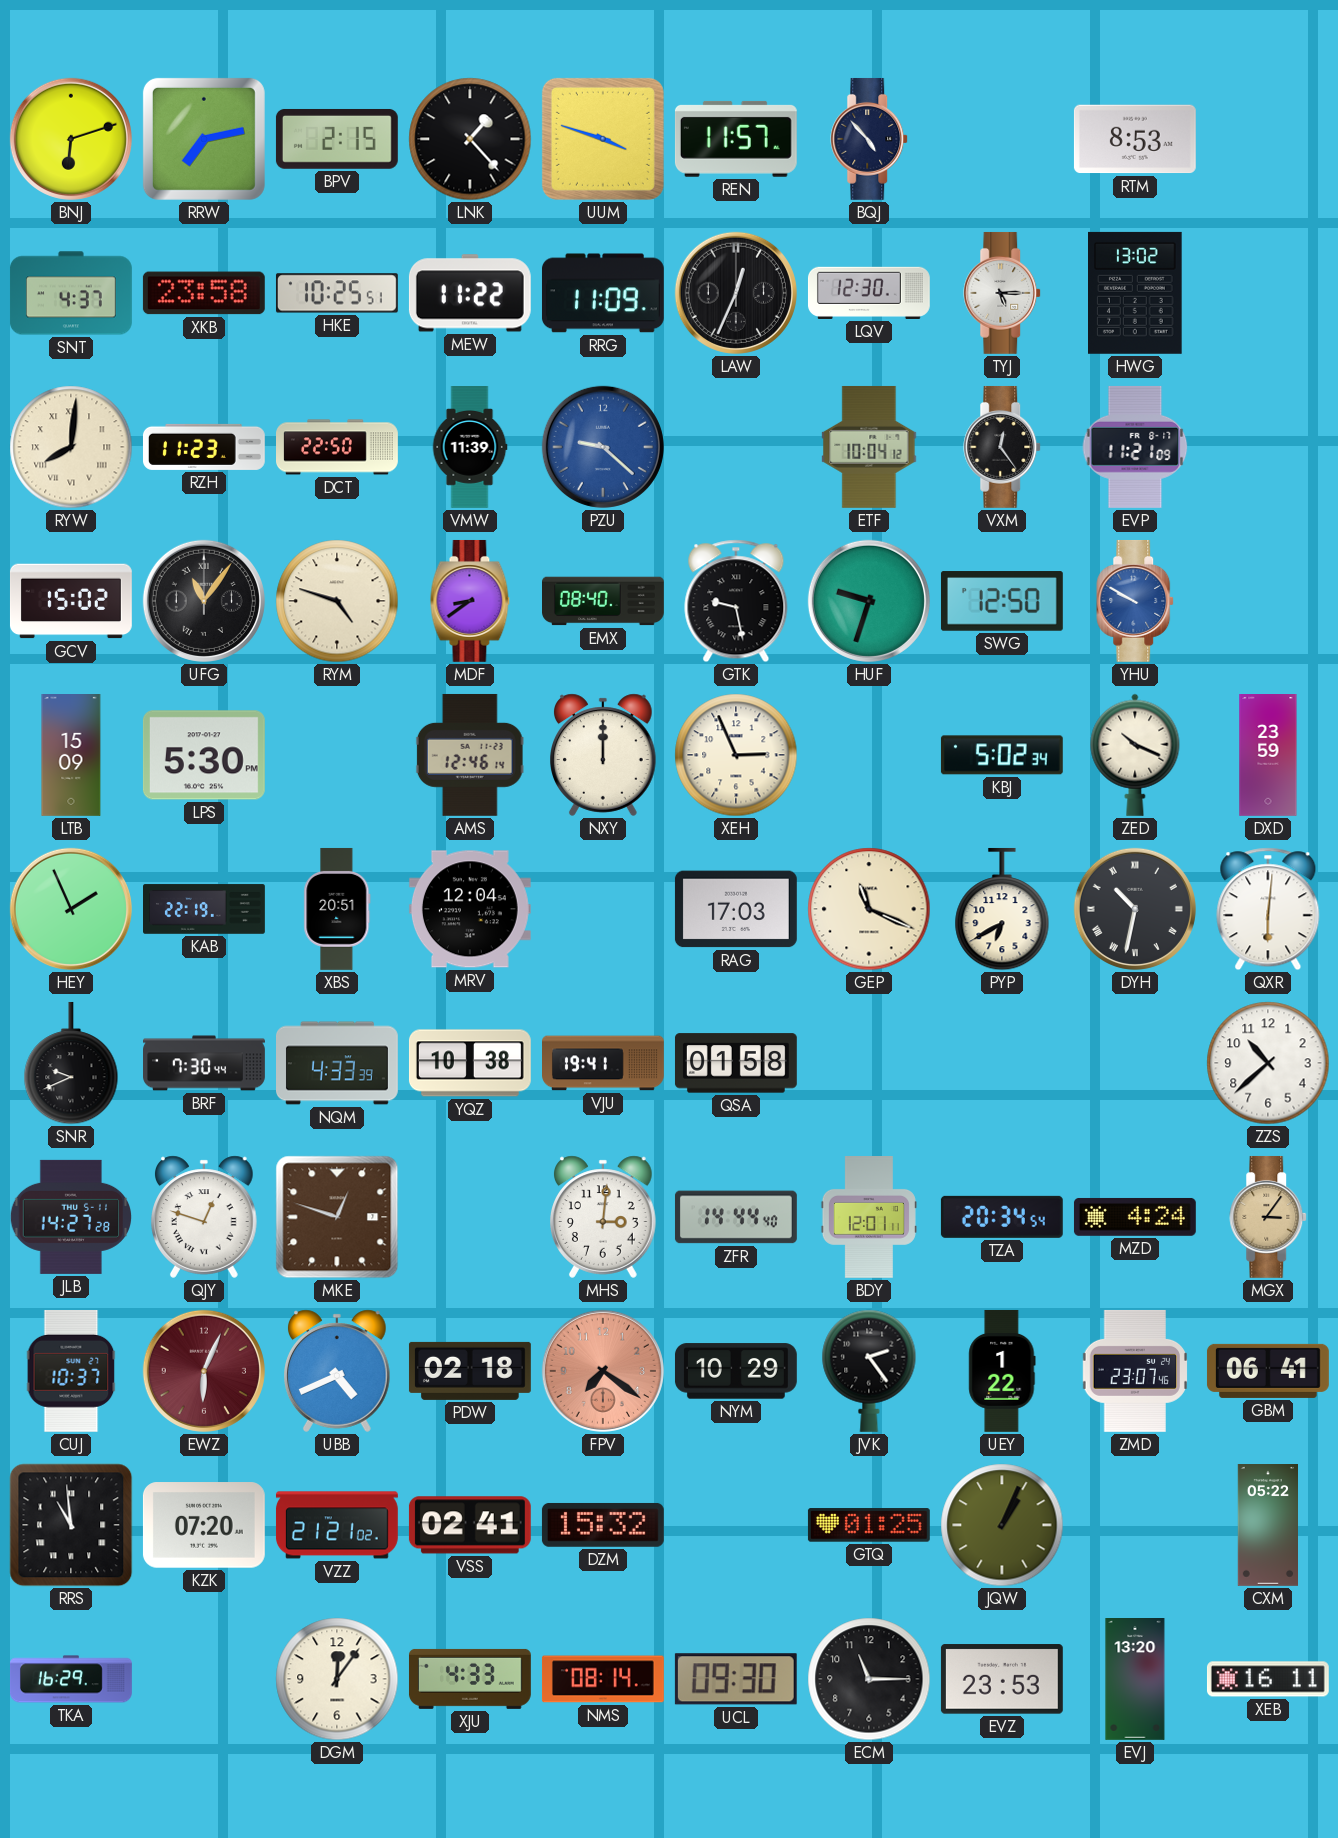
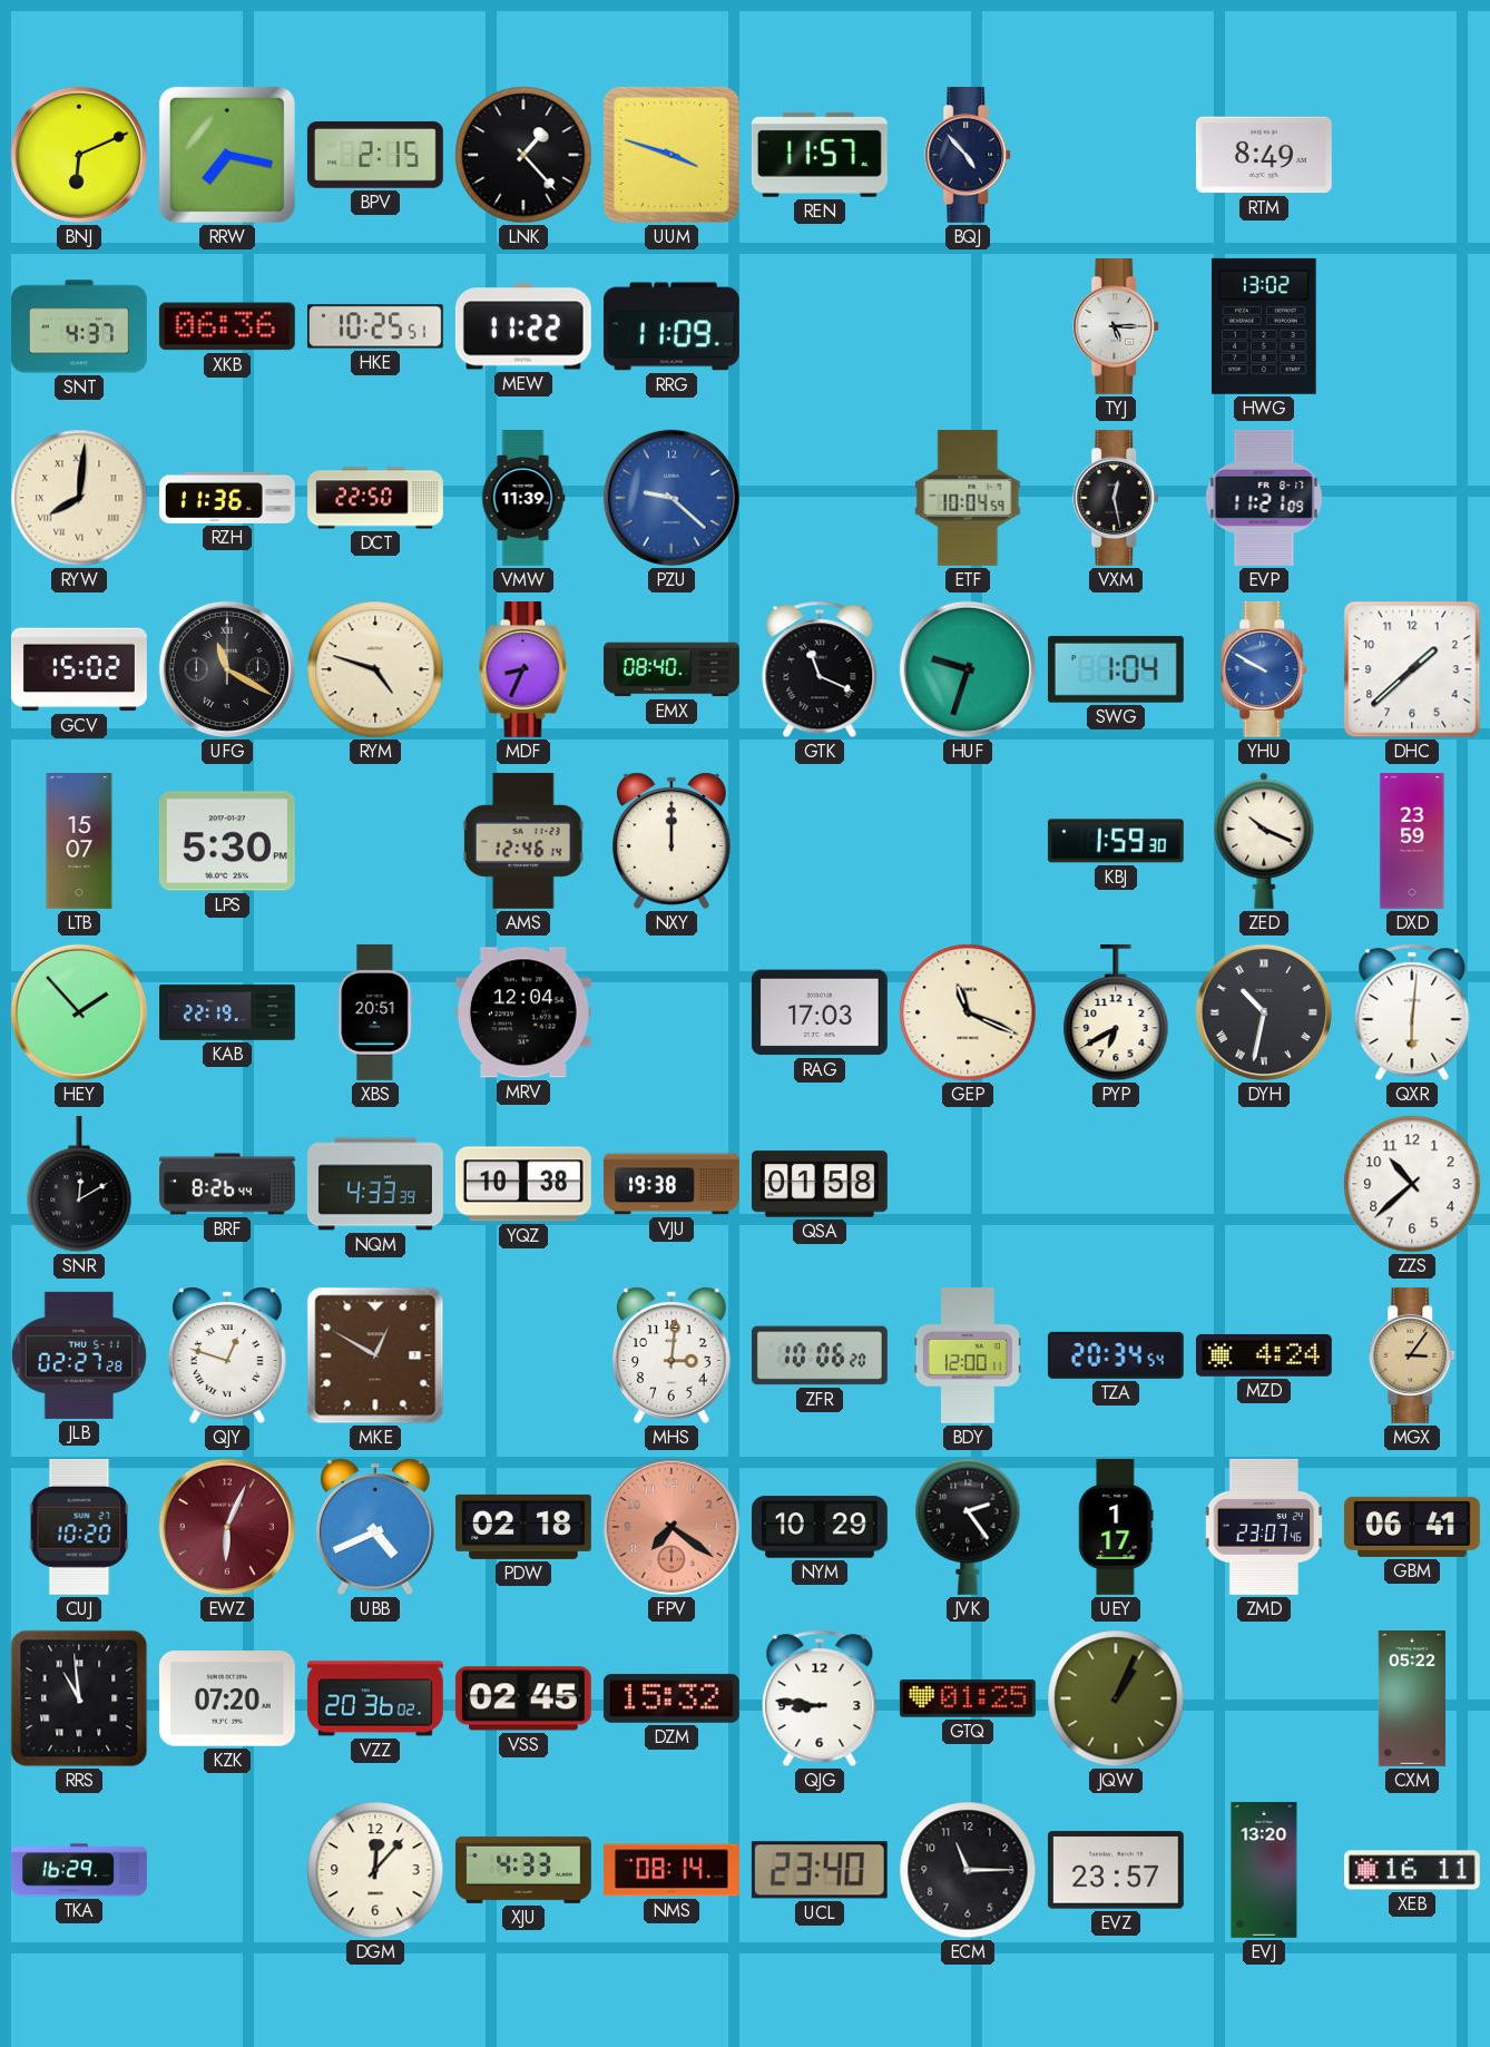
BNJ: 6:12 -> 6:11
RRW: 7:13 -> 7:17
RTM: 8:53 -> 8:49
XKB: 23:58 -> 06:36
LAW: 12:34 -> none
LQV: 12:30 -> none
RZH: 11:23 -> 11:36
ETF: 10:04:12 -> 10:04:59
VXM: 12:24 -> 12:28
UFG: 11:06 -> 11:20
MDF: 8:39 -> 8:34
GTK: 9:28 -> 11:19
SWG: 12:50 -> 1:04
DHC: none -> 1:38
LTB: 15:09 -> 15:07
XEH: 2:56 -> none
KBJ: 5:02 -> 1:59
HEY: 1:56 -> 1:53
SNR: 9:41 -> 12:10
BRF: 7:30 -> 8:26
VJU: 19:41 -> 19:38
JLB: 14:27 -> 02:27
MKE: 12:48 -> 12:50
ZFR: 14:44 -> 10:06
BDY: 12:01 -> 12:00
CUJ: 10:37 -> 10:20
UEY: 1:22 -> 1:17
VZZ: 21:21 -> 20:36
VSS: 02:41 -> 02:45
QJG: none -> 8:46
DGM: 12:06 -> 12:07
UCL: 09:30 -> 23:40
EVZ: 23:53 -> 23:57
